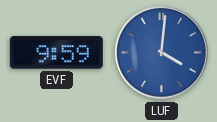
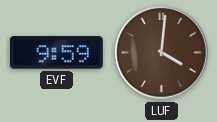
LUF dial: blue -> brown
